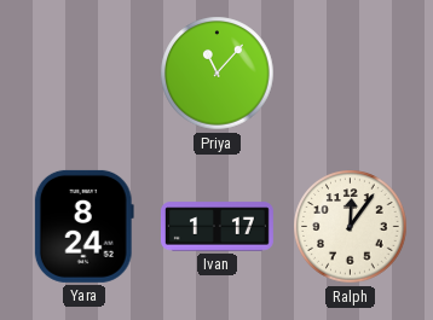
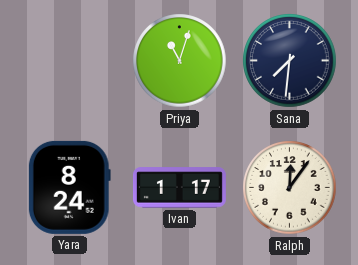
Priya: 11:07 -> 11:03
Sana: none -> 7:31
